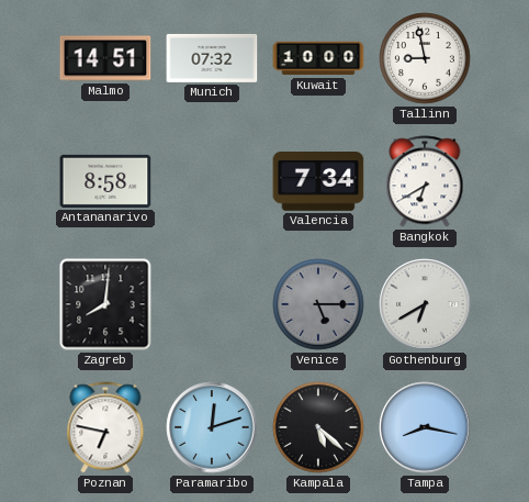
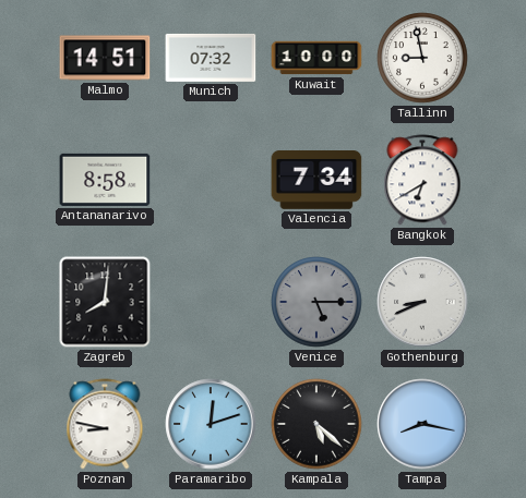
Gothenburg: 6:40 -> 8:41
Poznan: 6:47 -> 8:47
